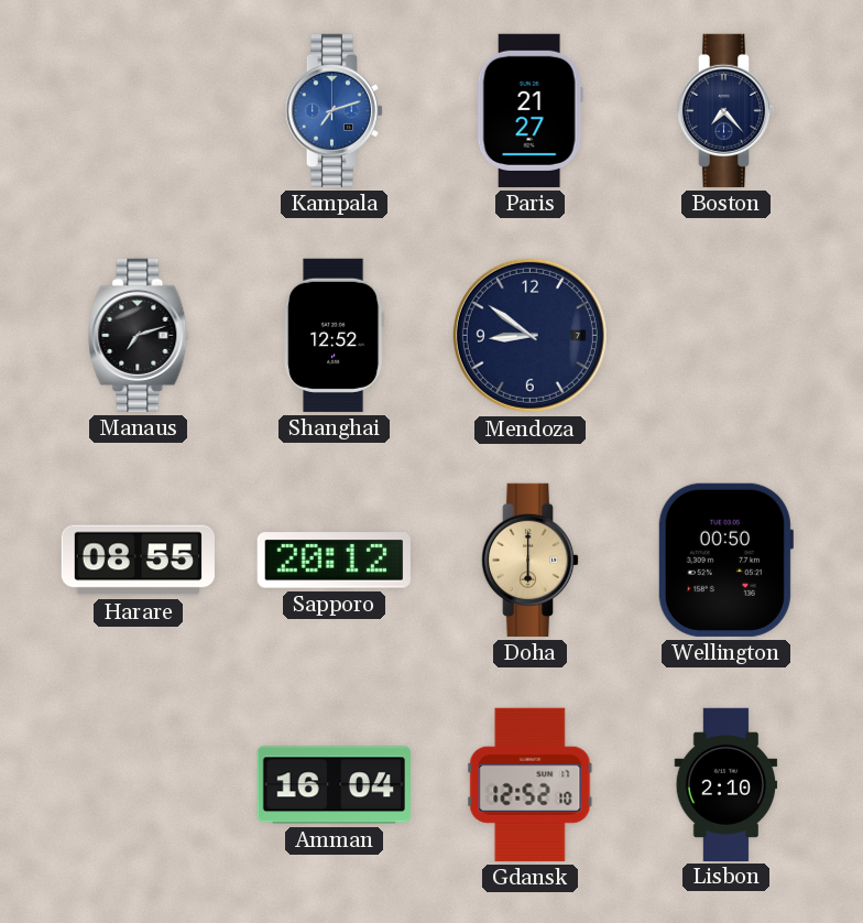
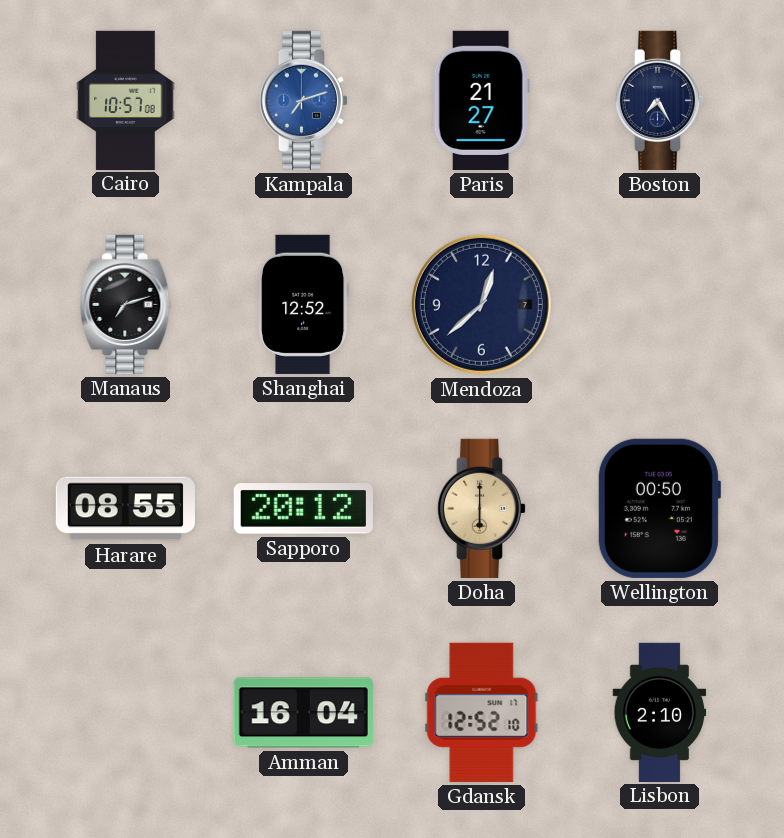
Cairo: none -> 10:57
Boston: 7:23 -> 7:25
Mendoza: 8:51 -> 12:38
